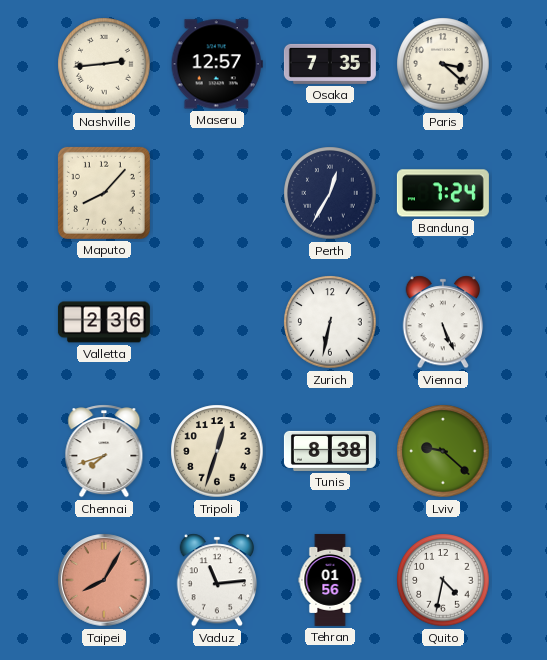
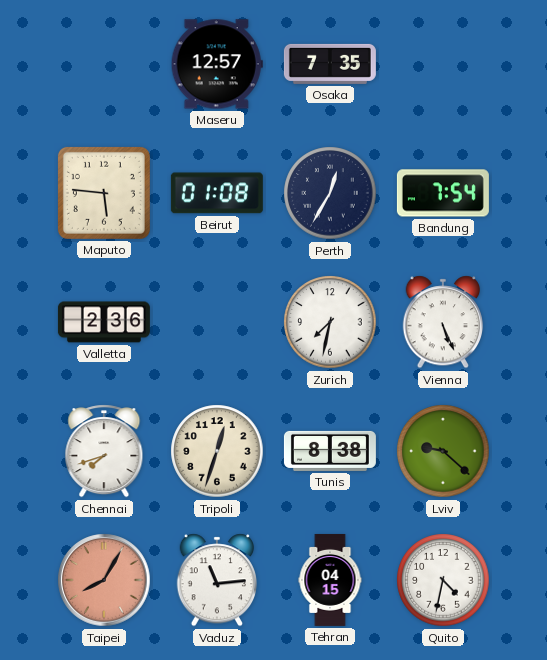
Nashville: 2:44 -> none
Paris: 3:22 -> none
Maputo: 8:07 -> 5:46
Beirut: none -> 01:08
Bandung: 7:24 -> 7:54
Zurich: 6:32 -> 7:32
Tehran: 01:56 -> 04:15
